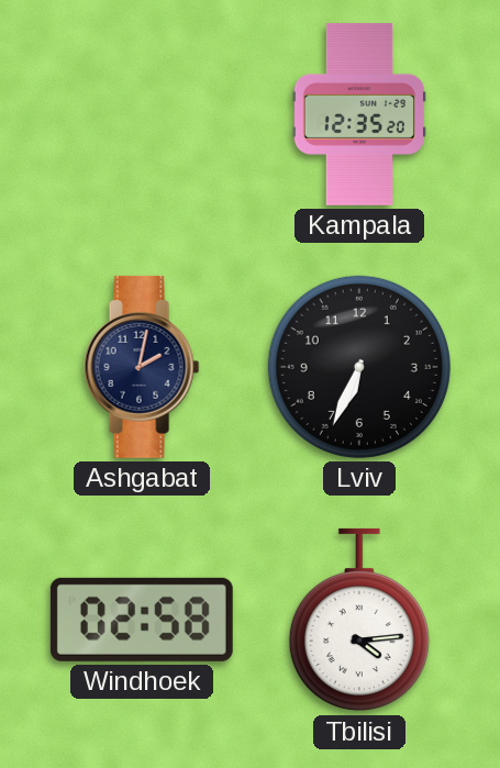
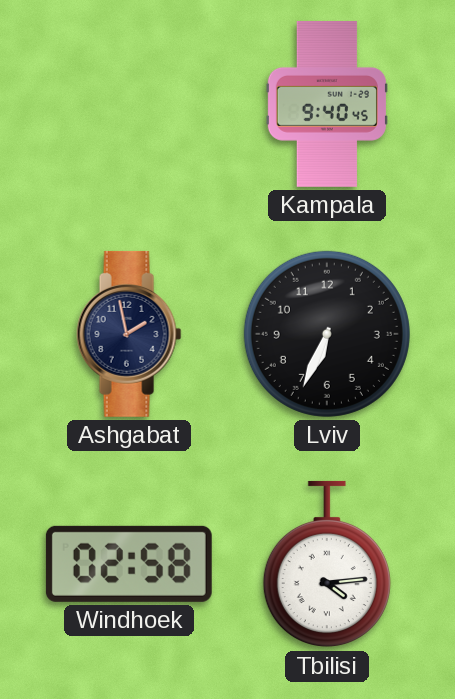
Kampala: 12:35 -> 9:40
Ashgabat: 2:02 -> 1:58
